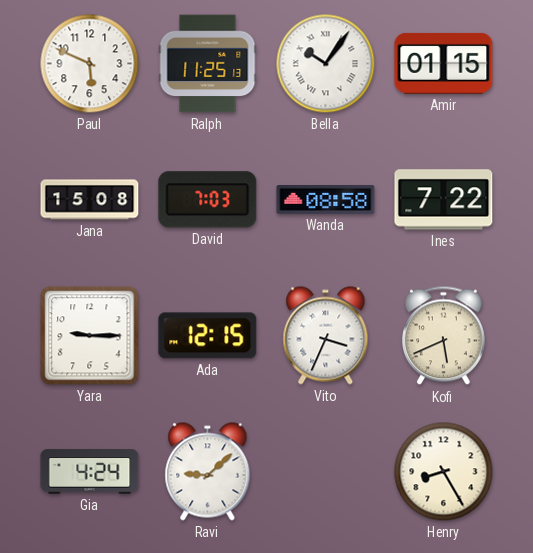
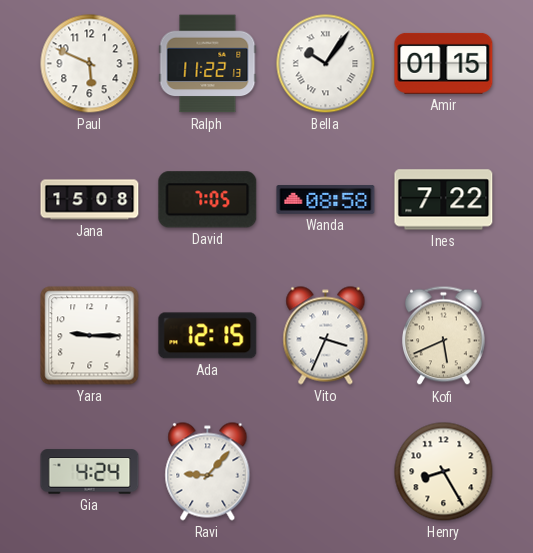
Ralph: 11:25 -> 11:22
David: 7:03 -> 7:05
Ravi: 9:08 -> 9:07
